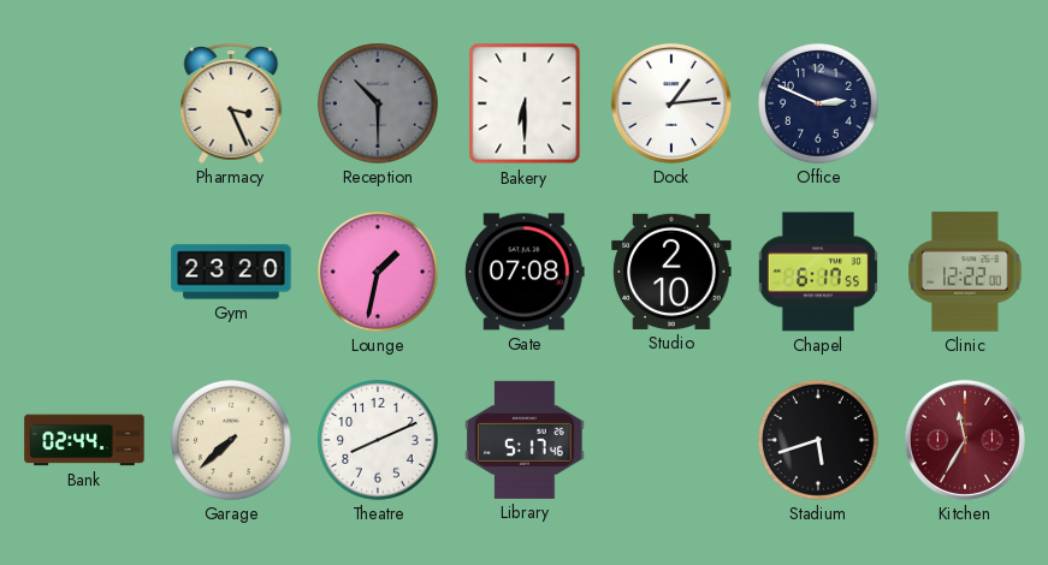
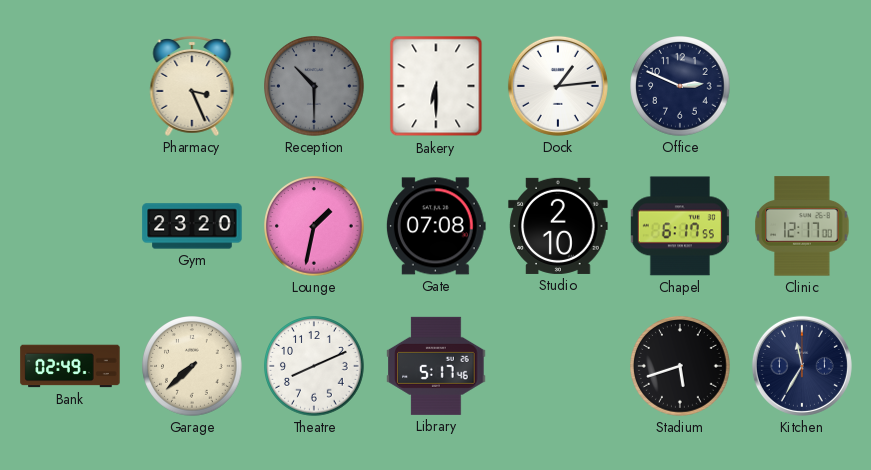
Clinic: 12:22 -> 12:17
Bank: 02:44 -> 02:49
Kitchen dial: burgundy -> navy
